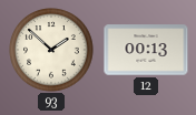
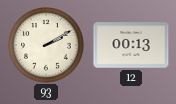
93: 1:52 -> 2:10
